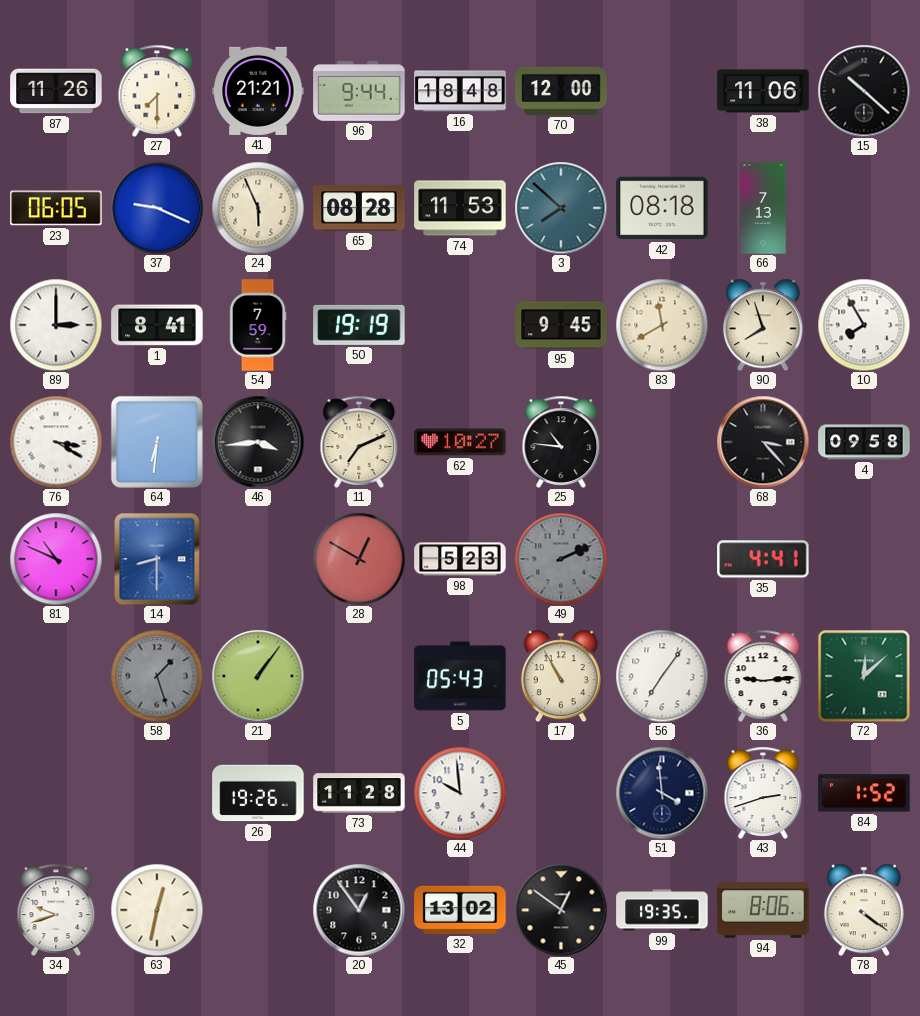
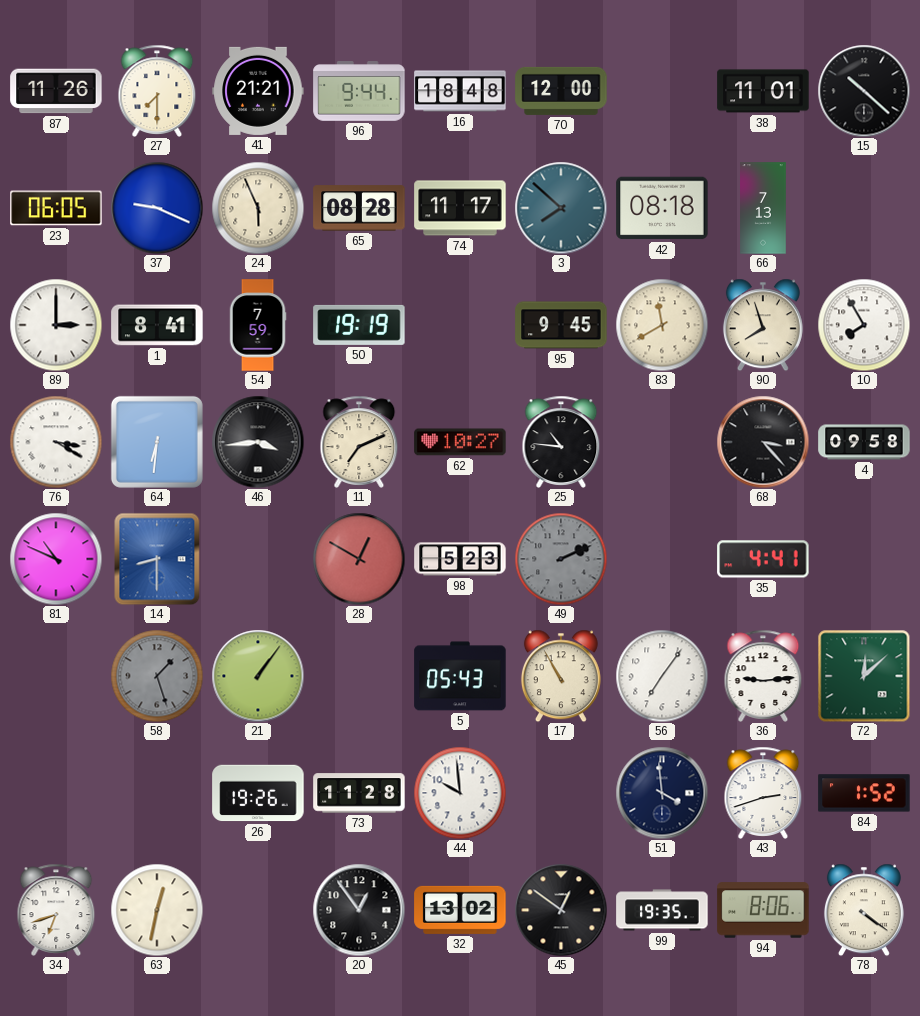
38: 11:06 -> 11:01
74: 11:53 -> 11:17
34: 9:42 -> 6:42
